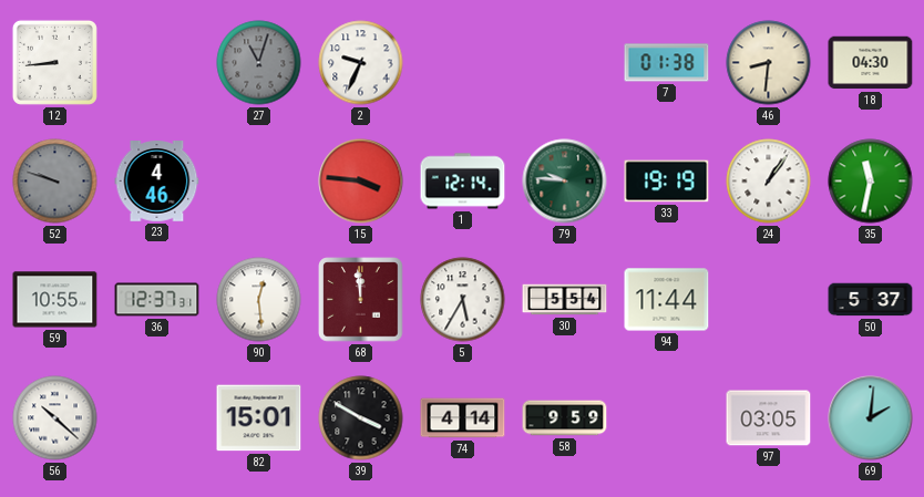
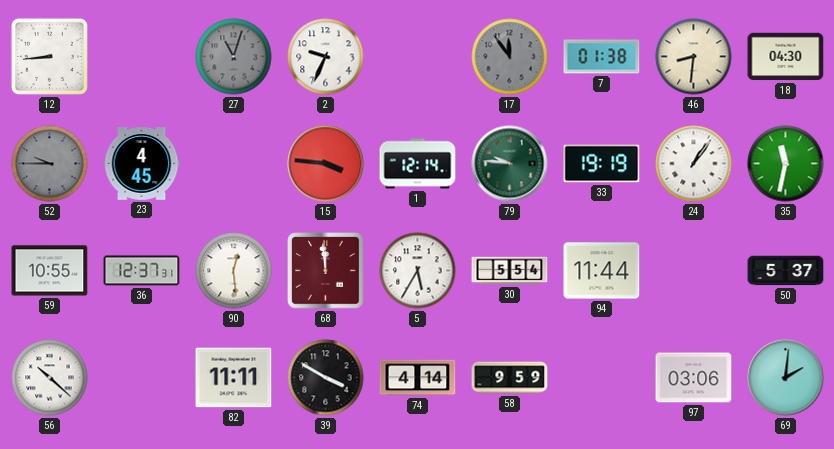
17: none -> 11:54
52: 9:48 -> 9:45
23: 4:46 -> 4:45
82: 15:01 -> 11:11
97: 03:05 -> 03:06
